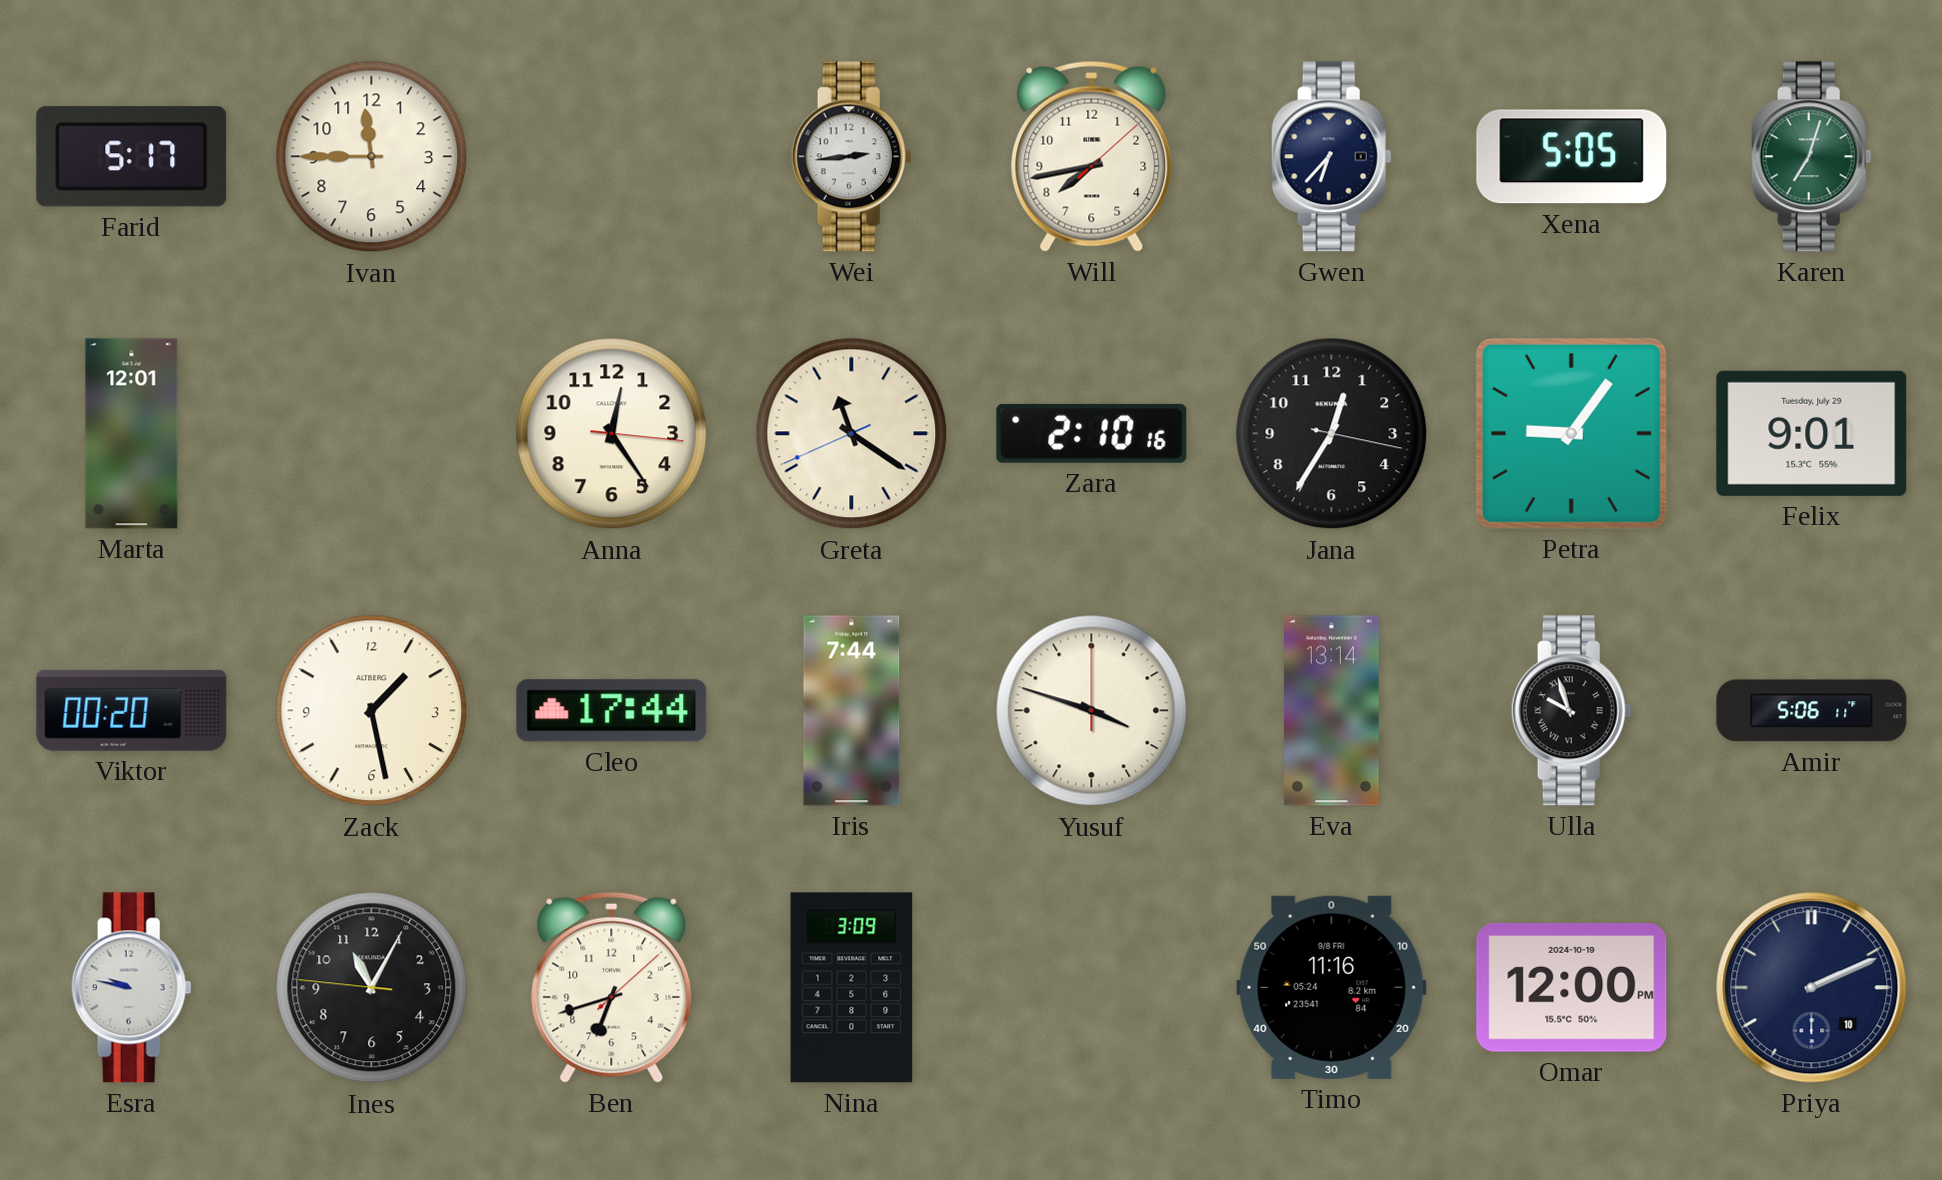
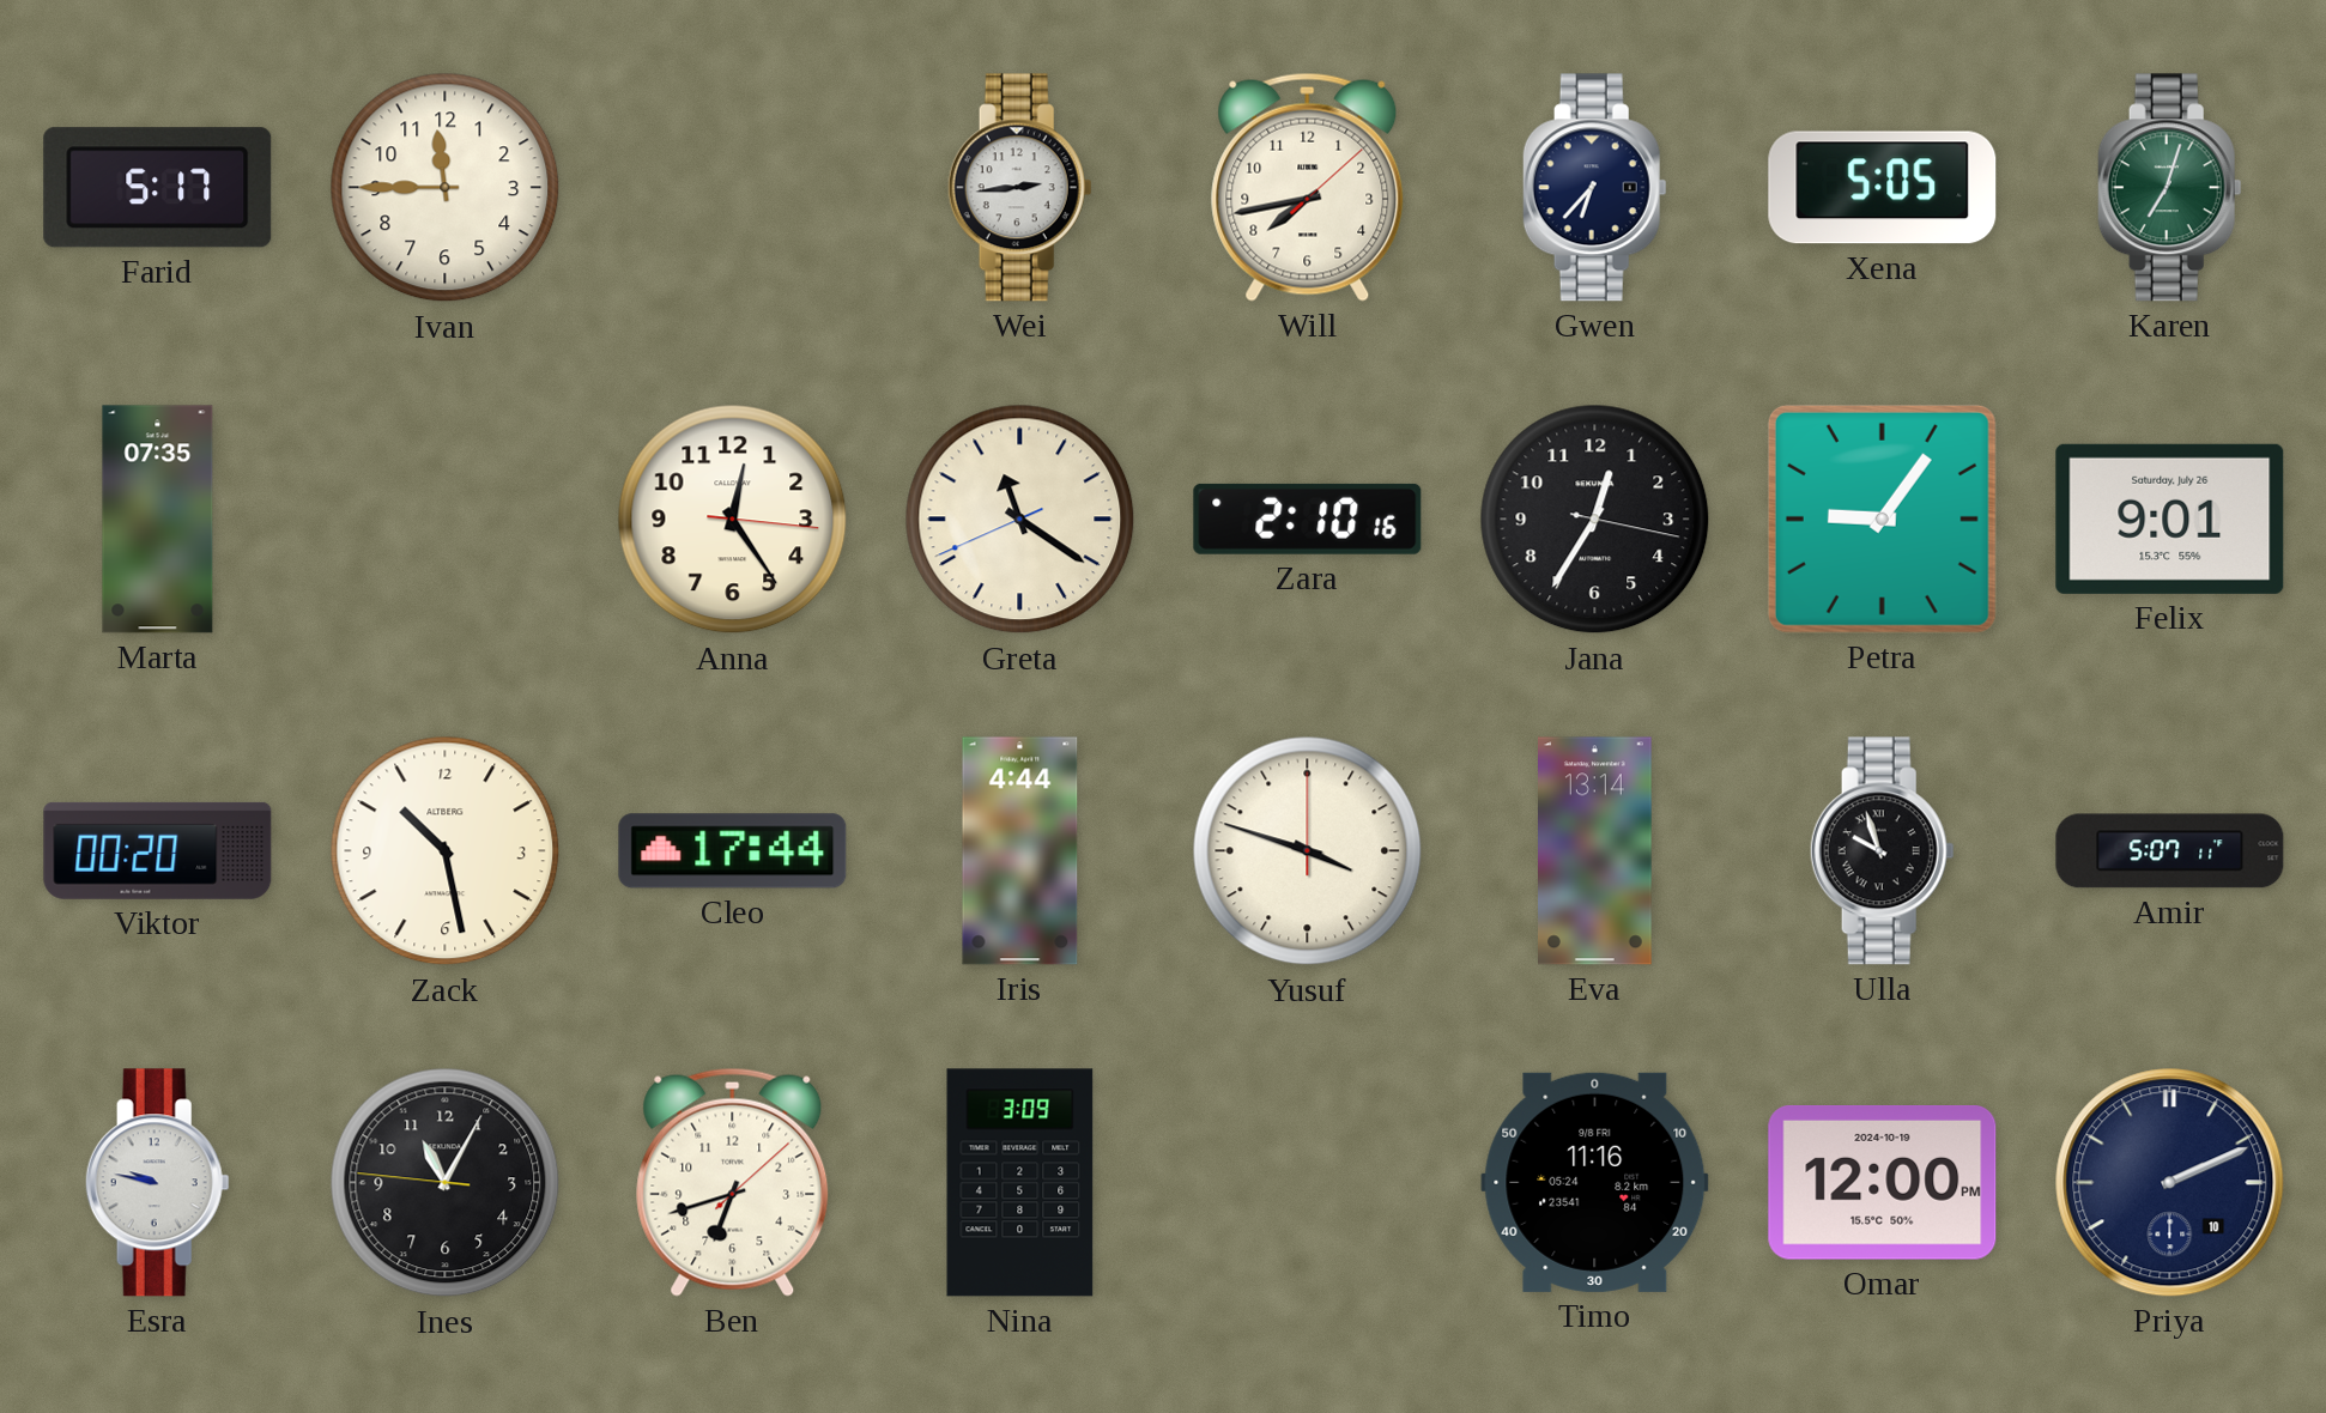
Marta: 12:01 -> 07:35
Felix date: Tuesday, July 29 -> Saturday, July 26
Zack: 1:28 -> 10:28
Iris: 7:44 -> 4:44
Amir: 5:06 -> 5:07
